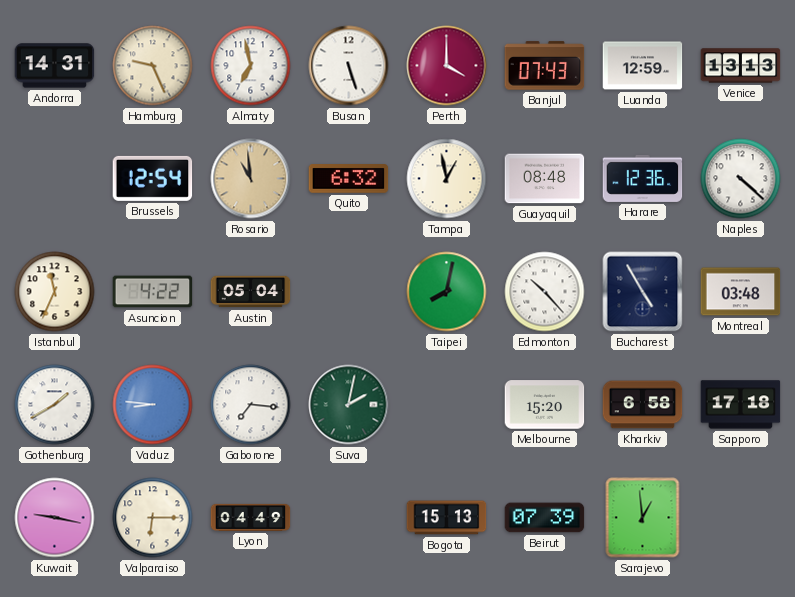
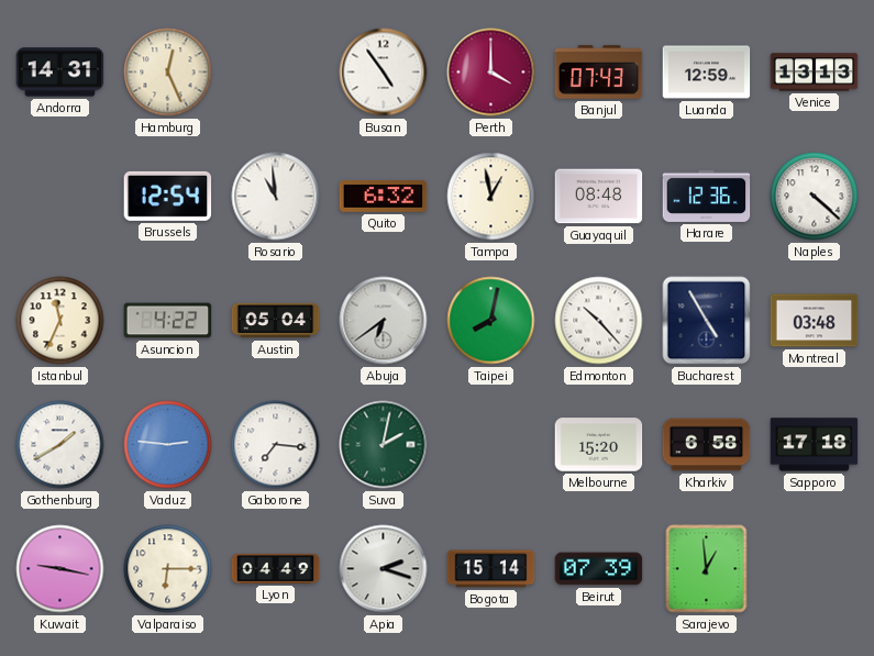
Hamburg: 9:26 -> 12:26
Almaty: 6:58 -> none
Busan: 5:27 -> 4:54
Rosario dial: champagne -> white
Abuja: none -> 6:39
Vaduz: 8:46 -> 2:46
Apia: none -> 2:18
Bogota: 15:13 -> 15:14
